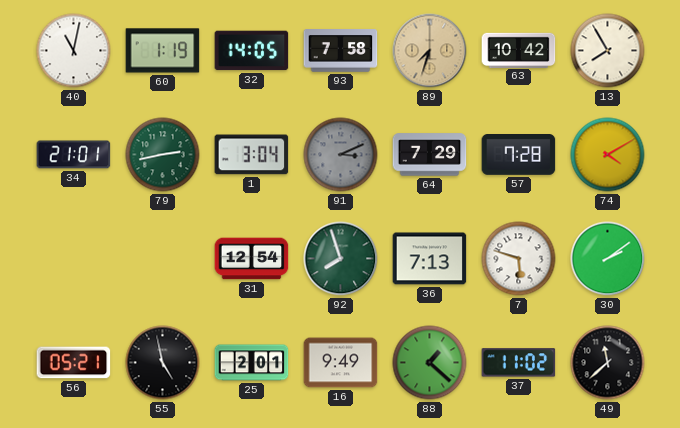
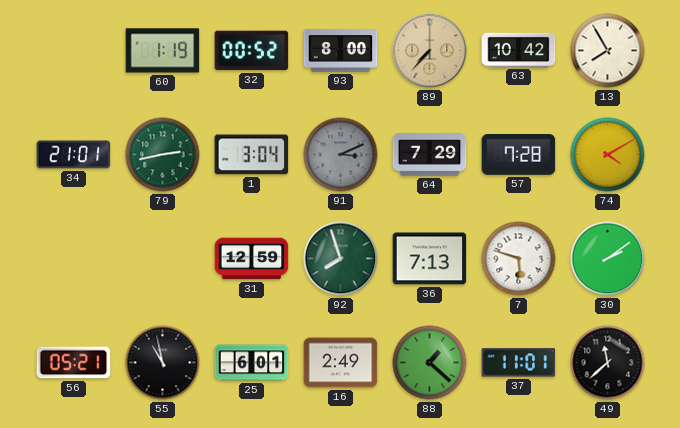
40: 11:02 -> none
32: 14:05 -> 00:52
93: 7:58 -> 8:00
89: 7:33 -> 7:37
31: 12:54 -> 12:59
55: 4:58 -> 10:58
25: 2:01 -> 6:01
16: 9:49 -> 2:49
37: 11:02 -> 11:01
